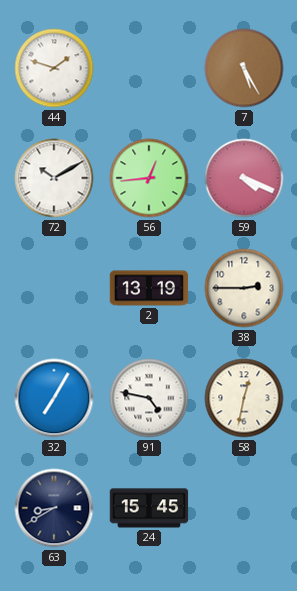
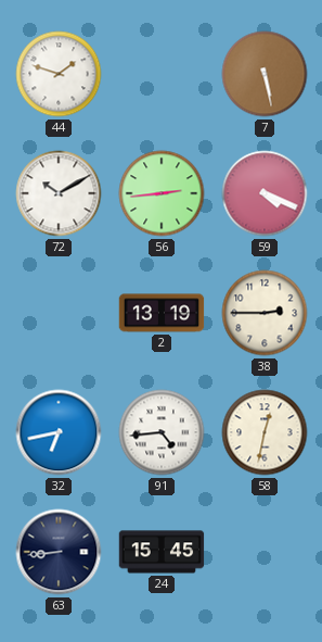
7: 5:25 -> 5:28
56: 12:44 -> 2:44
32: 7:05 -> 6:43
91: 4:47 -> 4:44
63: 8:40 -> 8:44
